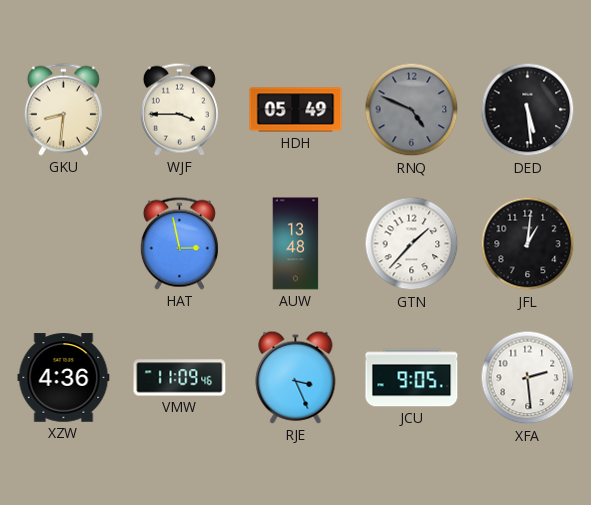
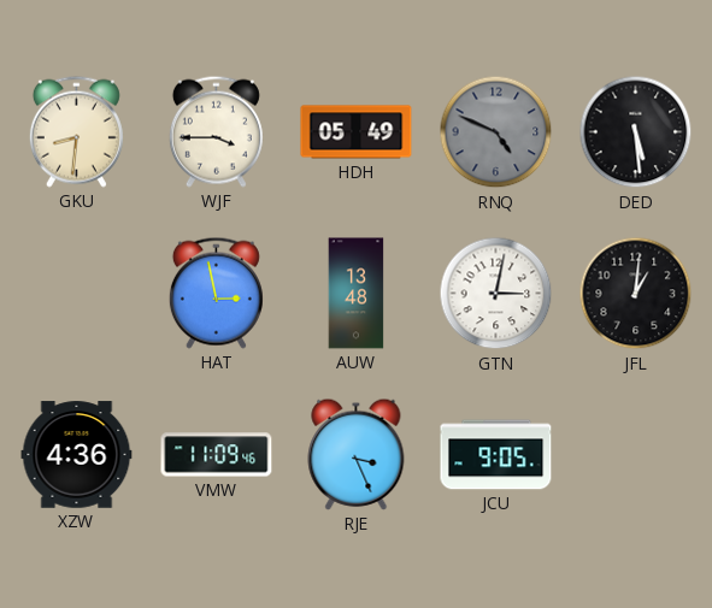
GTN: 1:37 -> 3:02
XFA: 2:29 -> none
